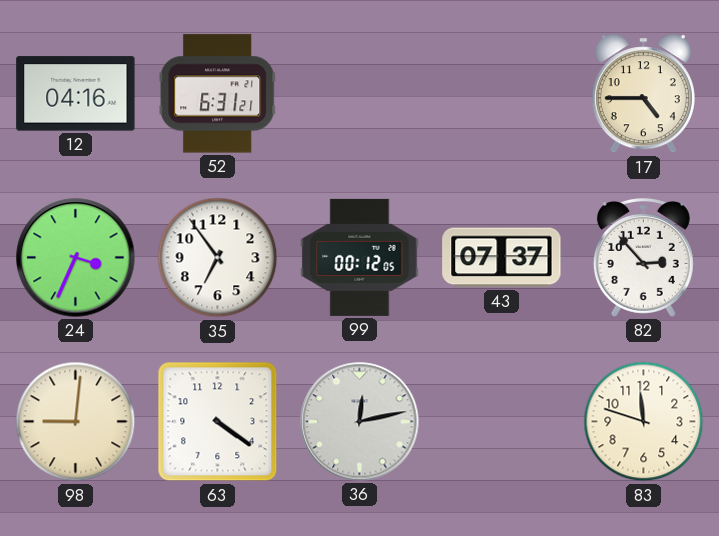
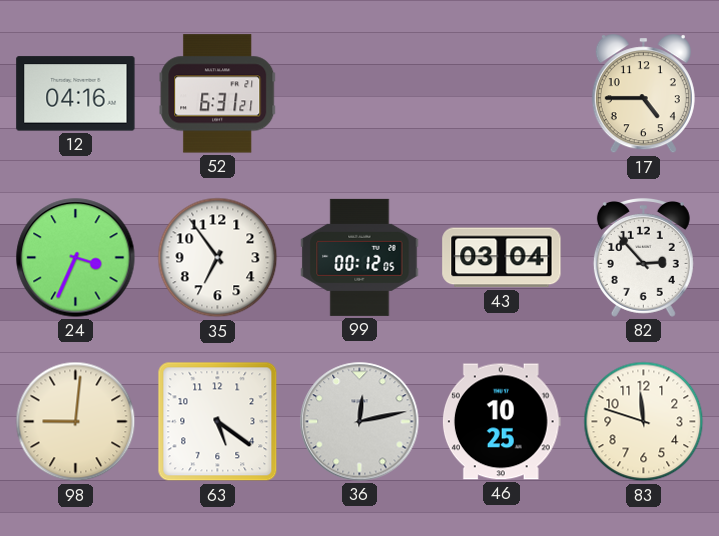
43: 07:37 -> 03:04
63: 4:21 -> 5:21
46: none -> 10:25
